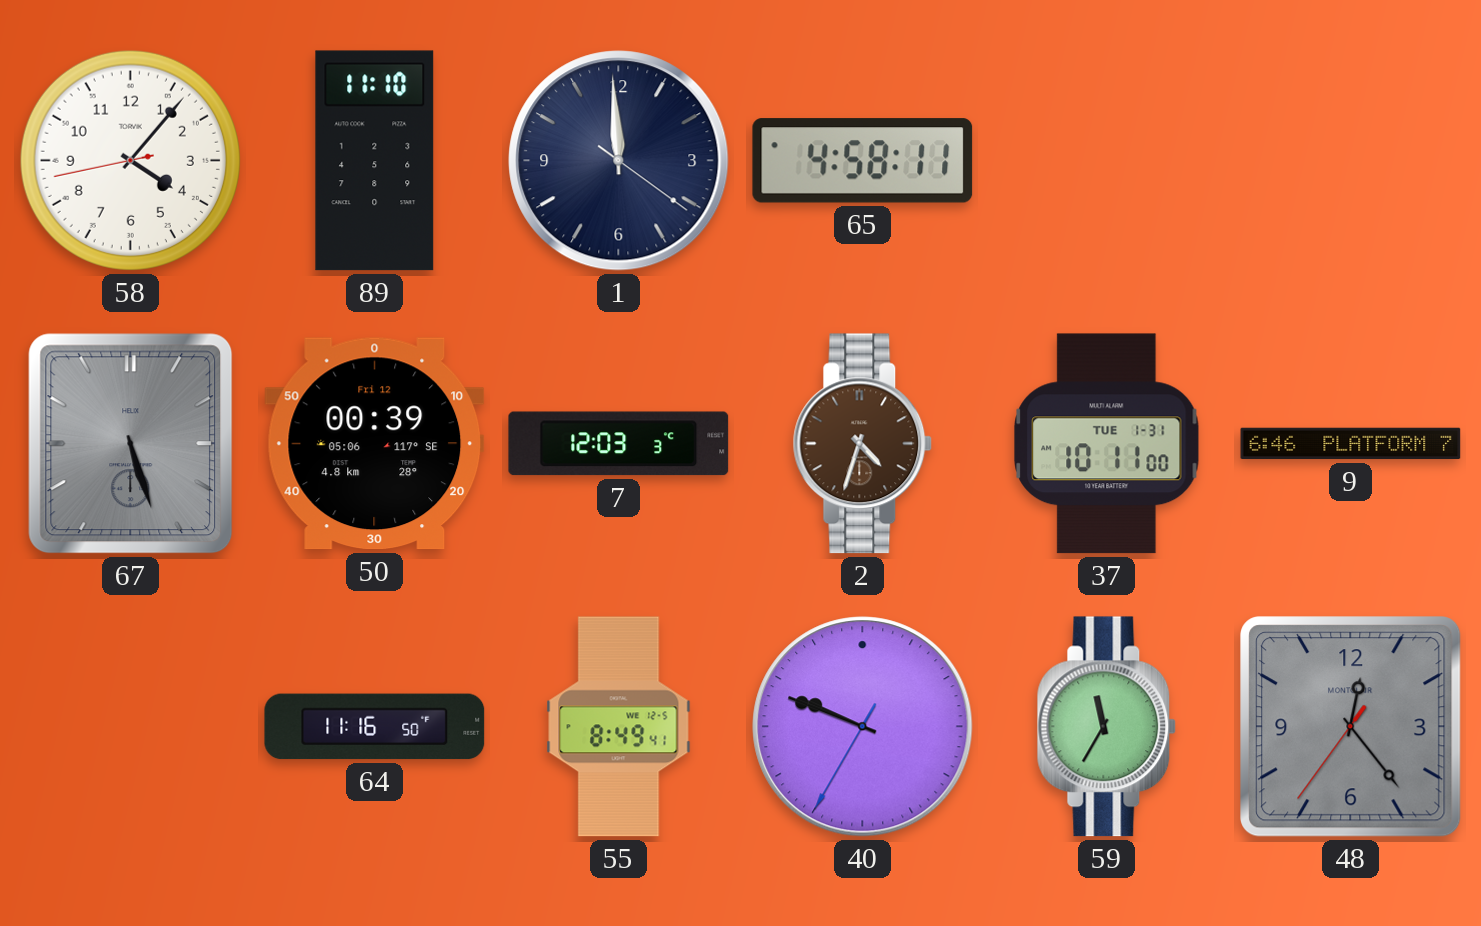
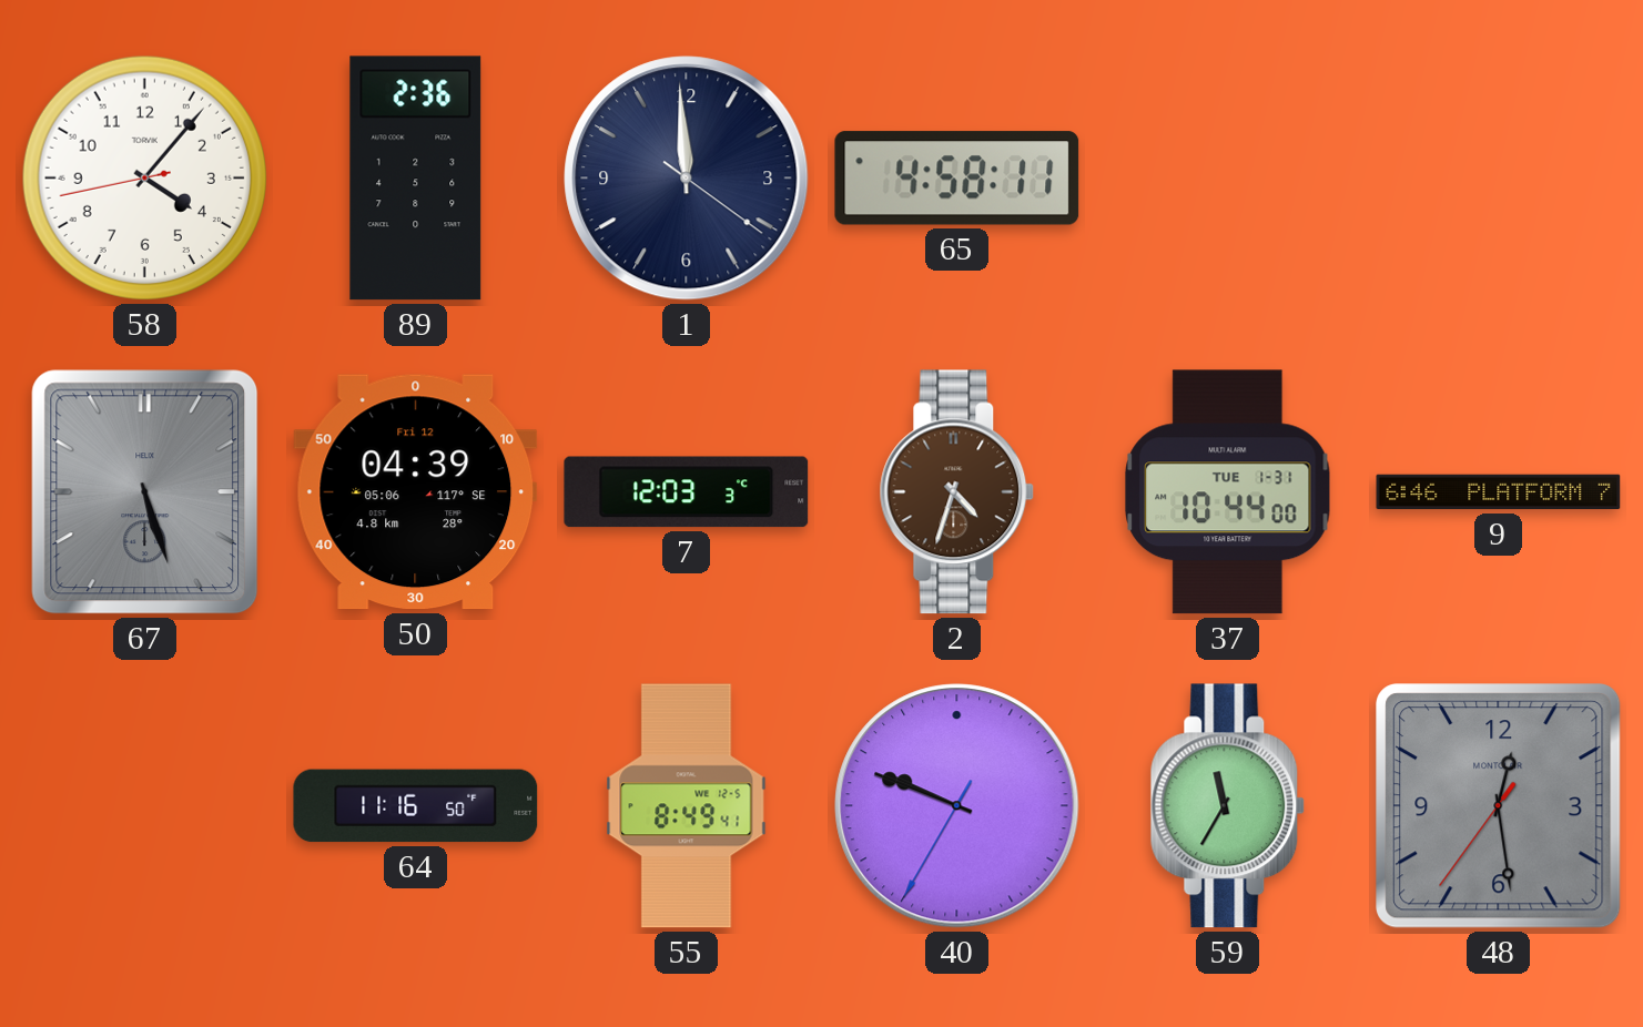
89: 11:10 -> 2:36
50: 00:39 -> 04:39
37: 10:11 -> 10:44
48: 12:23 -> 12:28
